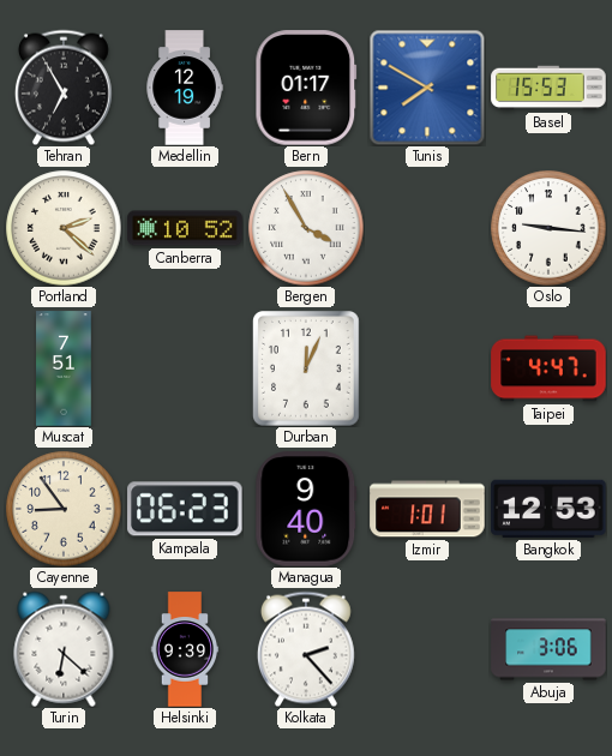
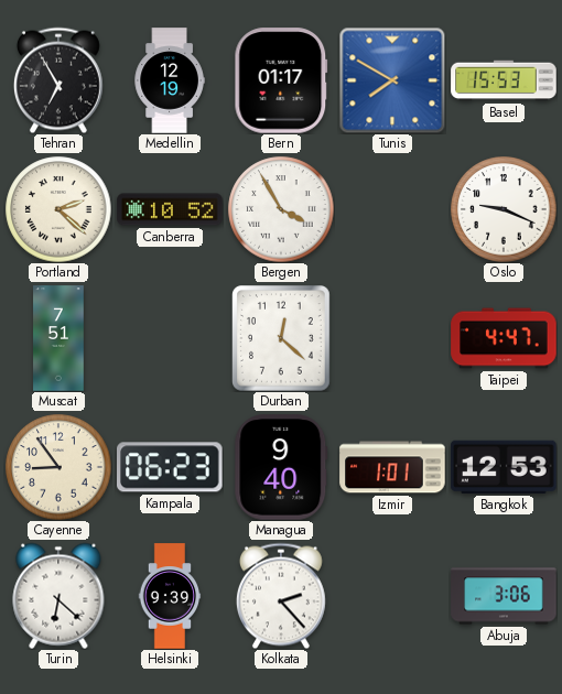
Oslo: 9:16 -> 9:19
Durban: 12:04 -> 12:22
